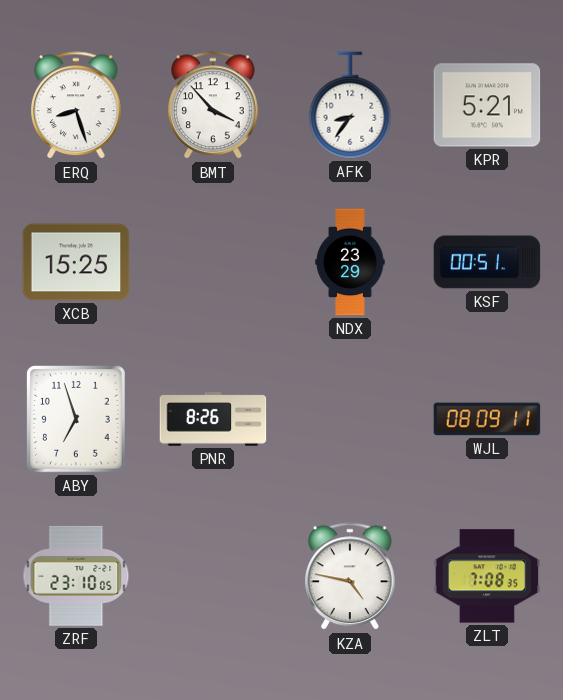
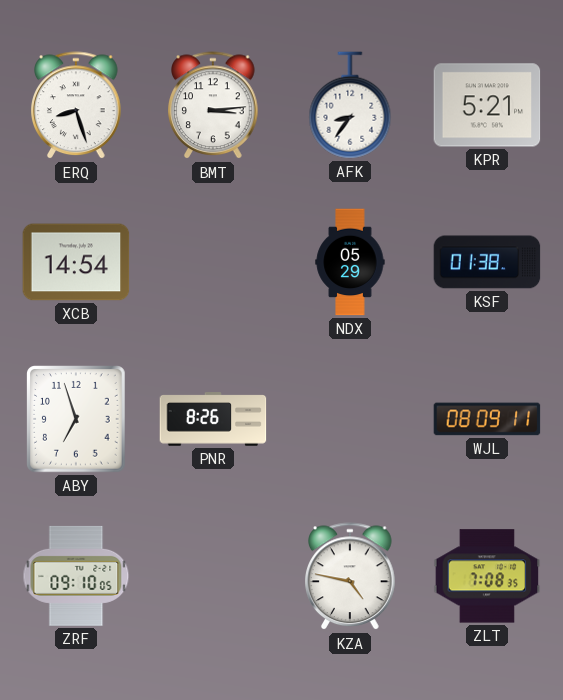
BMT: 3:53 -> 3:14
XCB: 15:25 -> 14:54
NDX: 23:29 -> 05:29
KSF: 00:51 -> 01:38
ZRF: 23:10 -> 09:10
